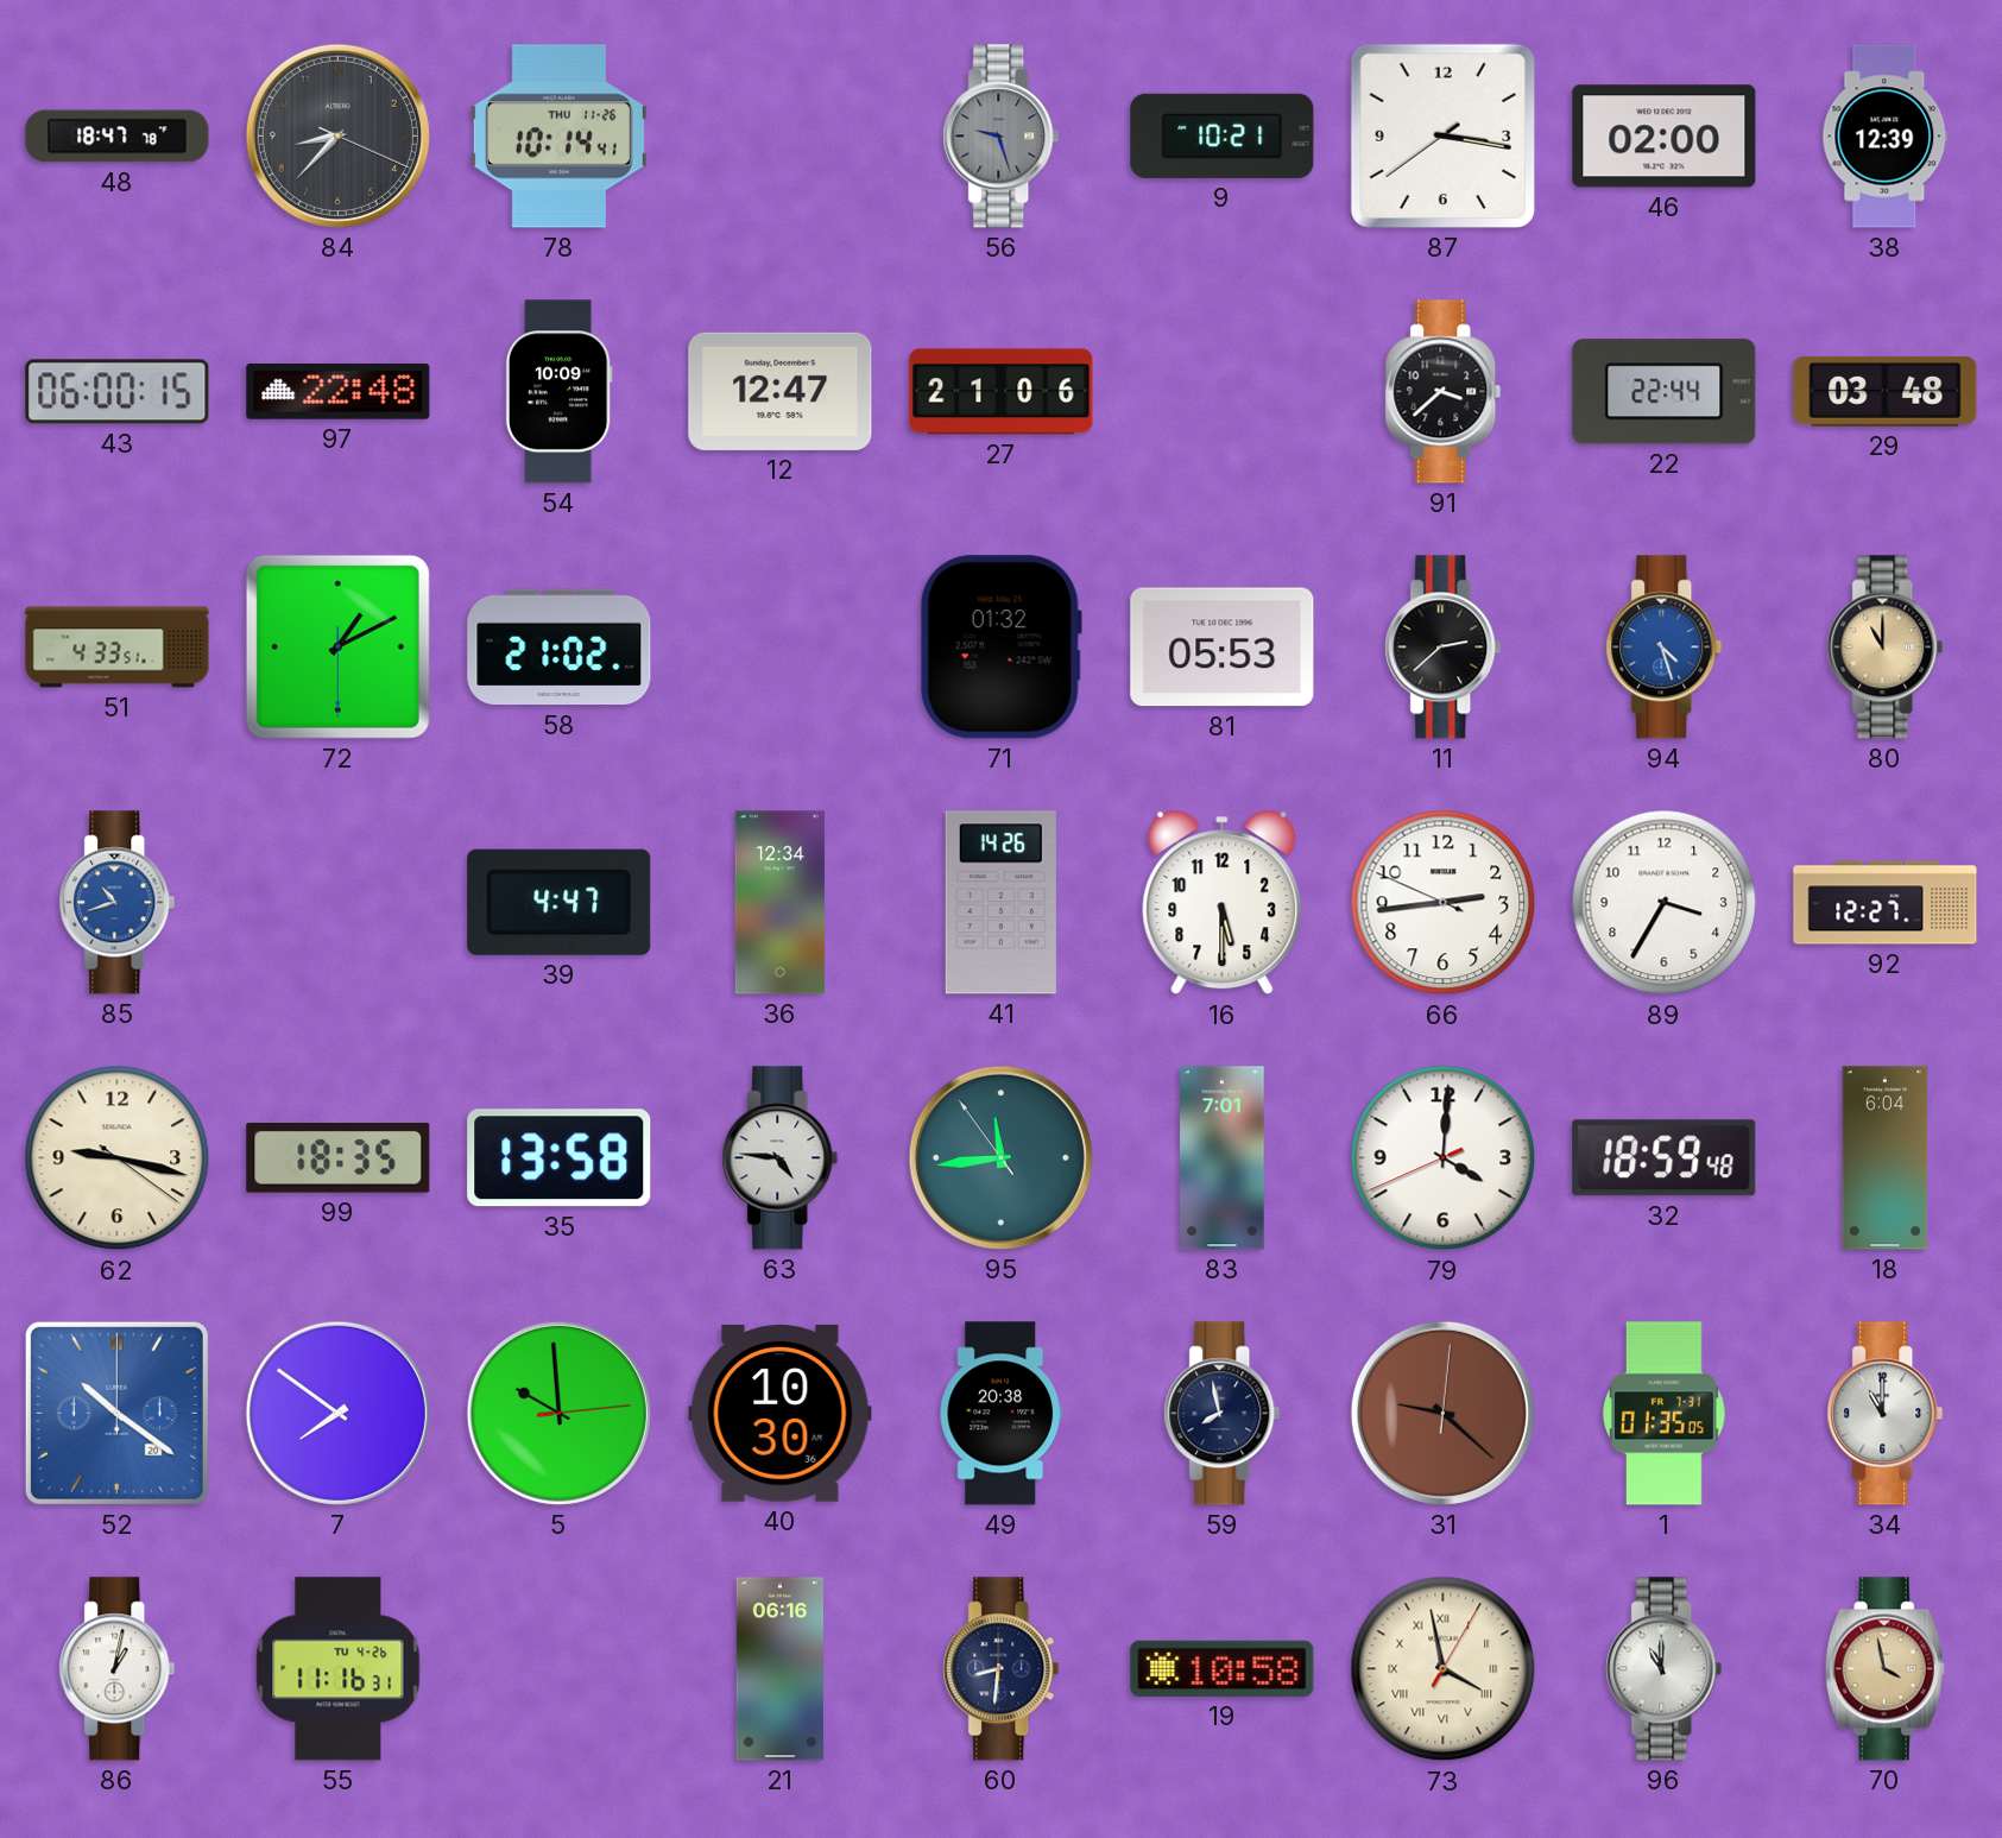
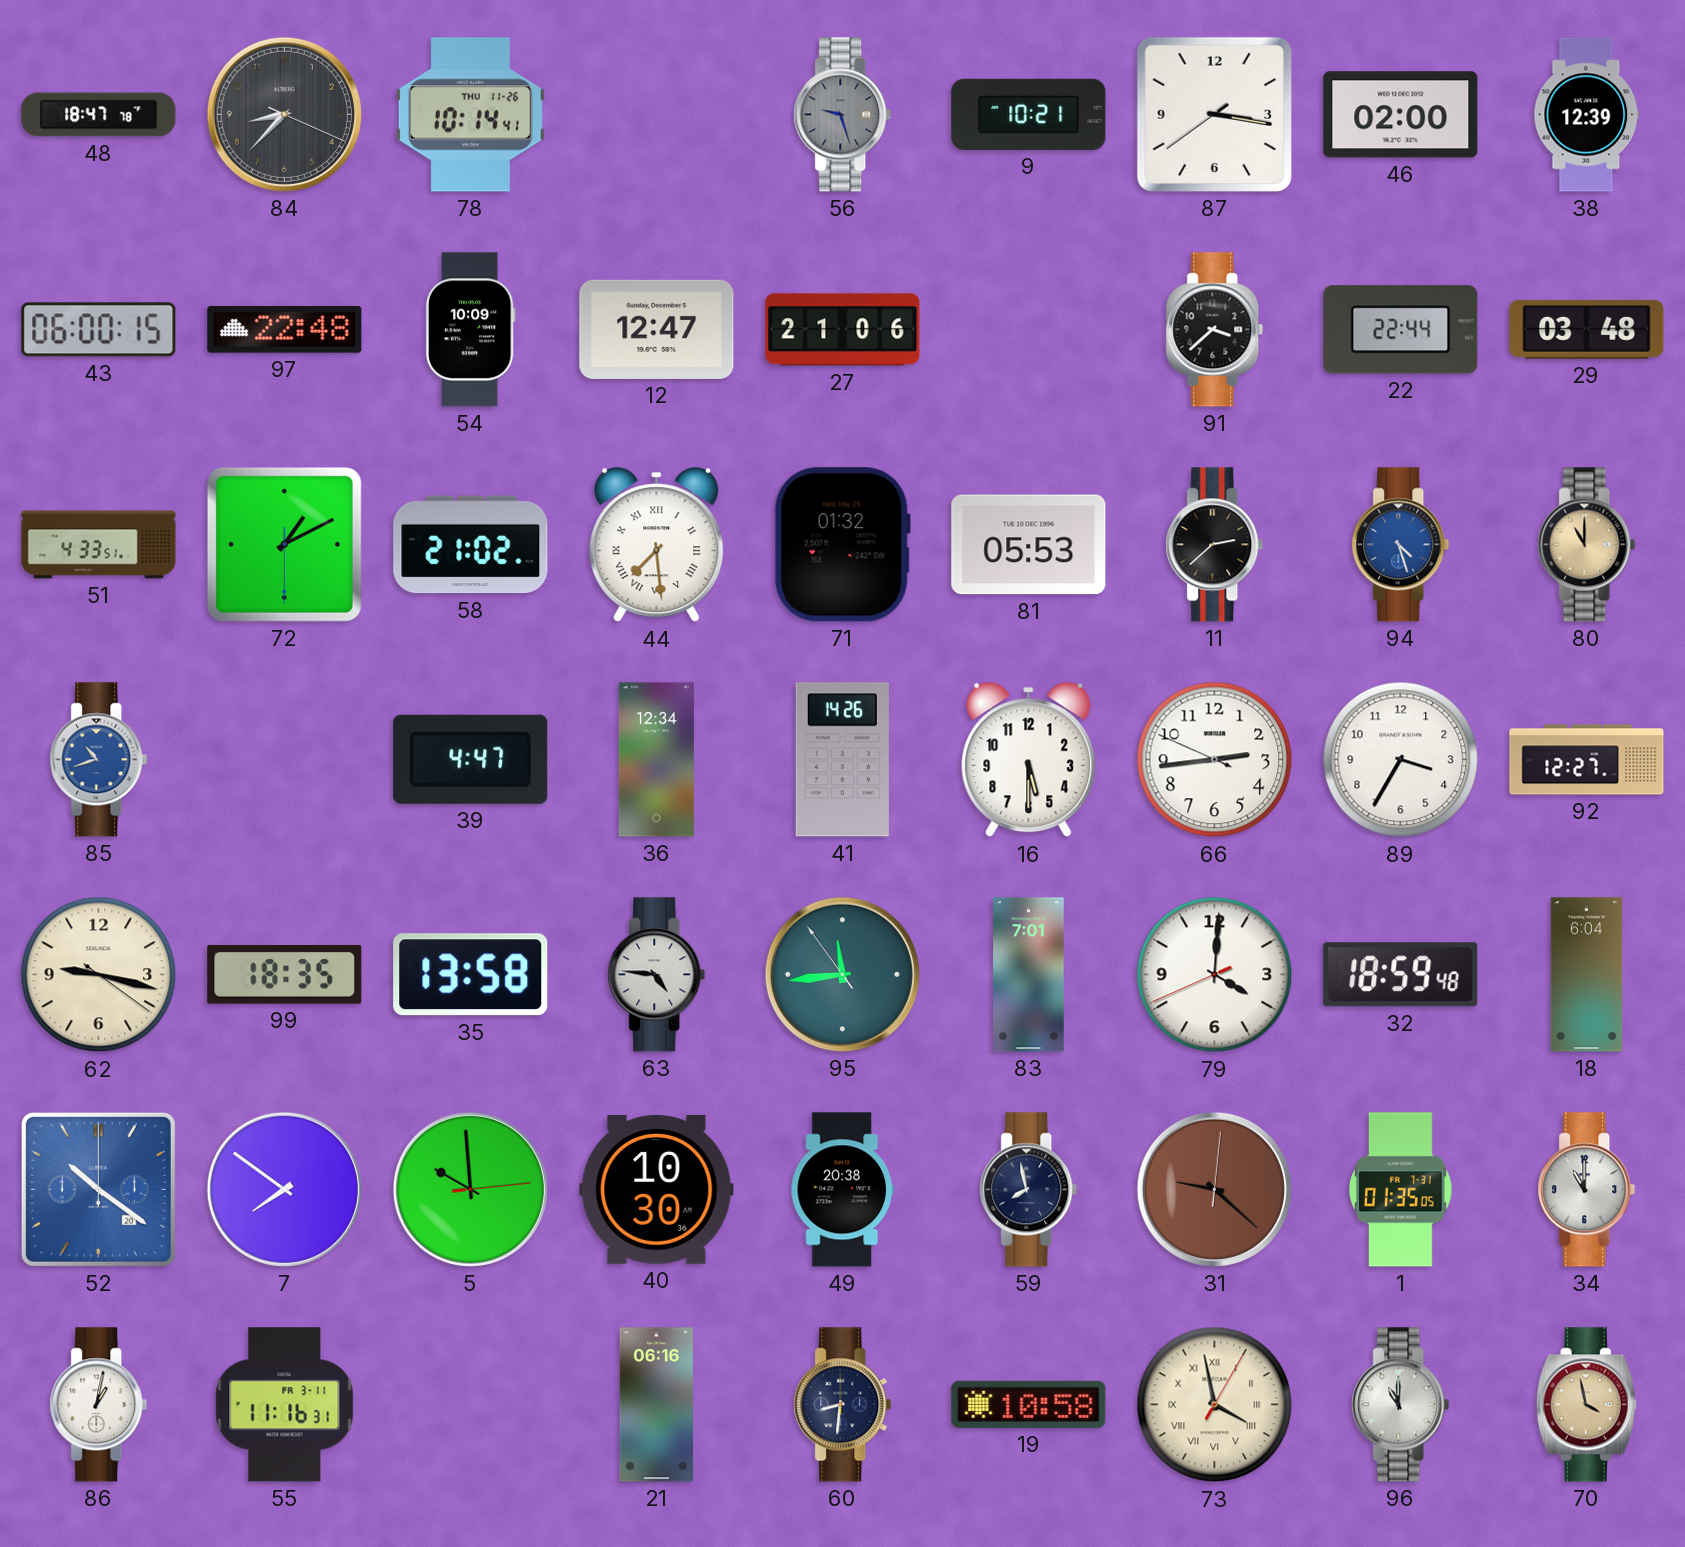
44: none -> 7:29
55 date: TU 4-26 -> FR 3-11
